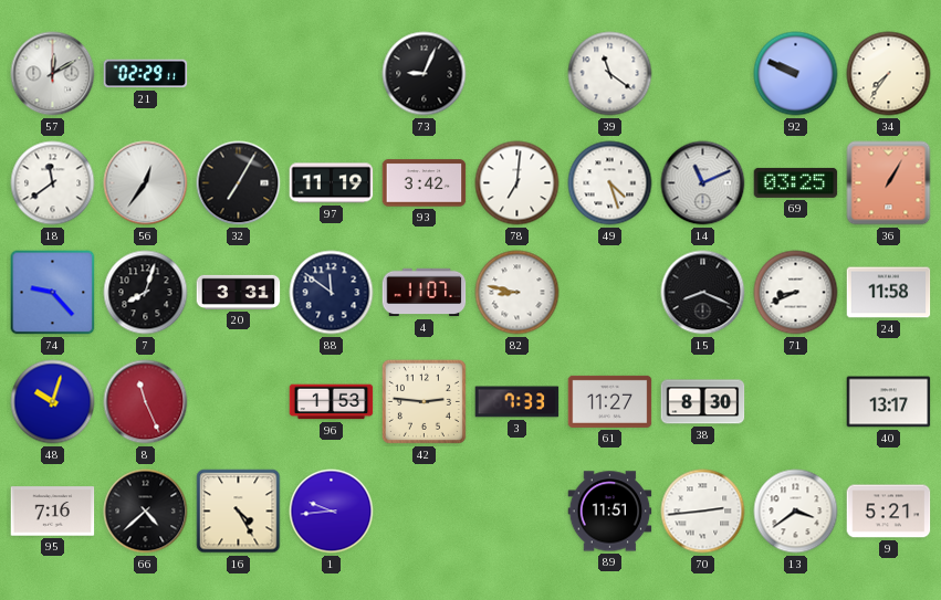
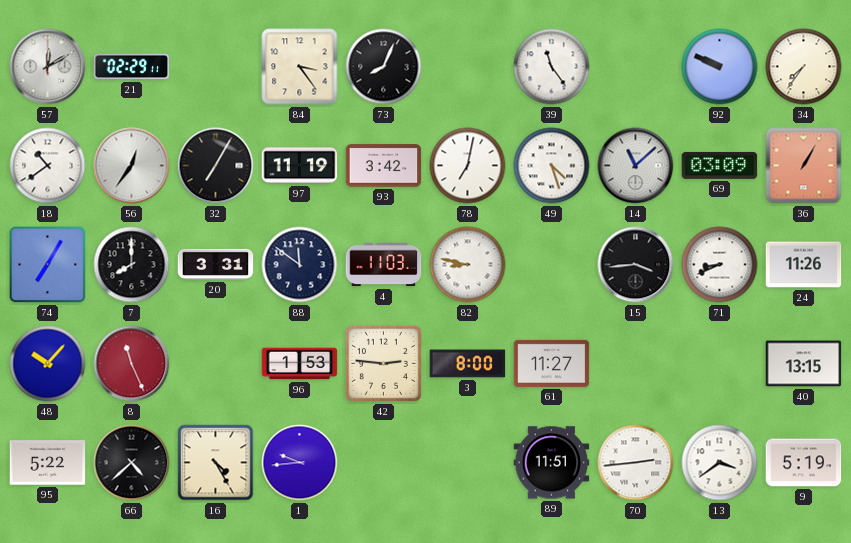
84: none -> 3:24
73: 9:04 -> 8:04
39: 11:21 -> 11:24
18: 11:39 -> 10:39
78: 7:01 -> 7:02
14: 11:11 -> 11:08
69: 03:25 -> 03:09
74: 9:23 -> 7:05
7: 8:03 -> 8:00
4: 11:07 -> 11:03
15: 8:19 -> 3:44
24: 11:58 -> 11:26
48: 10:03 -> 10:07
3: 7:33 -> 8:00
38: 8:30 -> none
40: 13:17 -> 13:15
95: 7:16 -> 5:22
9: 5:21 -> 5:19
